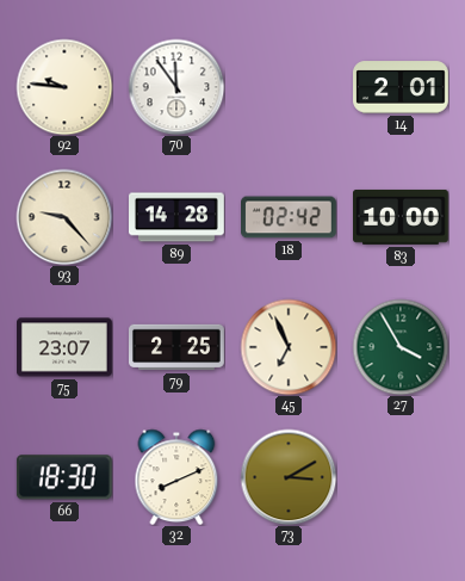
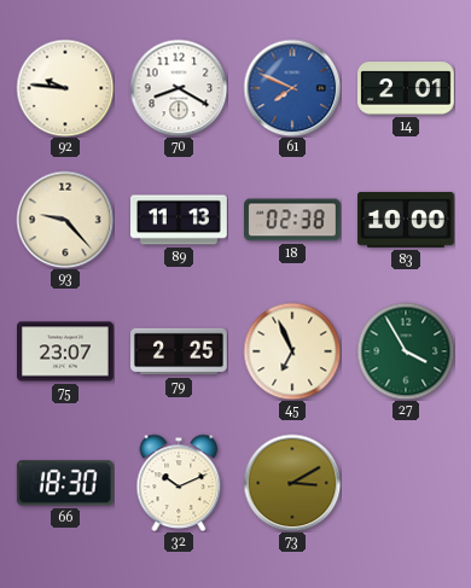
70: 11:54 -> 8:20
61: none -> 7:49
89: 14:28 -> 11:13
18: 02:42 -> 02:38
32: 8:11 -> 10:11
